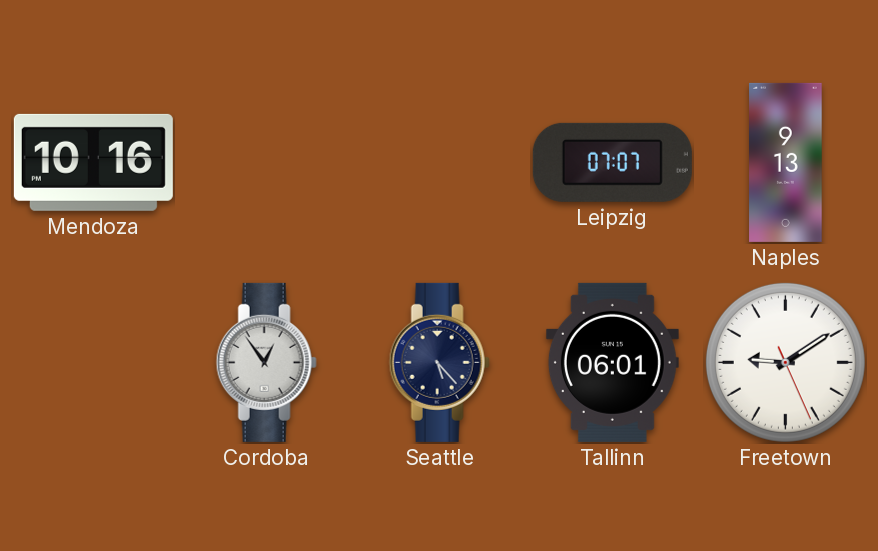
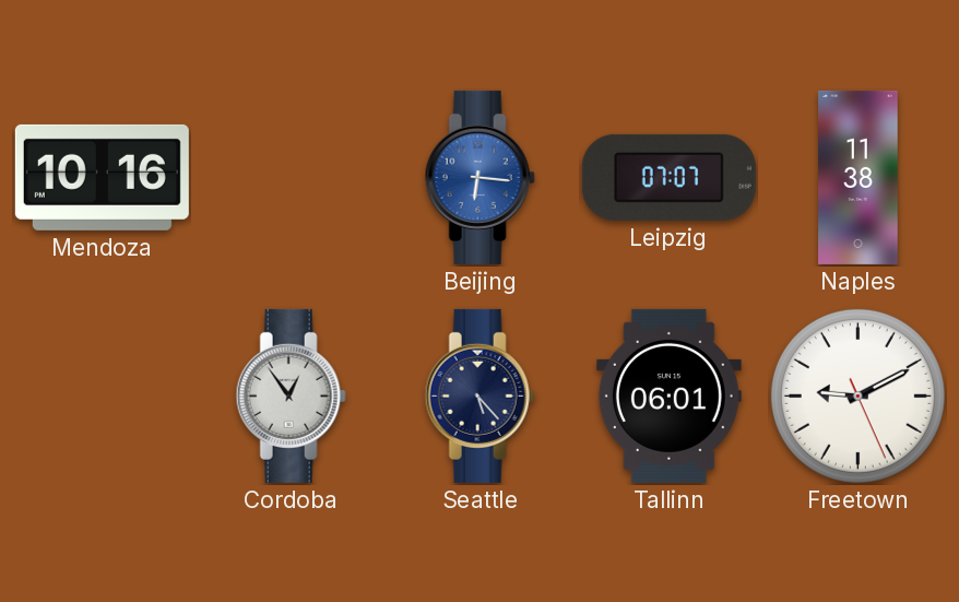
Beijing: none -> 6:16
Naples: 9:13 -> 11:38
Freetown: 9:09 -> 9:10
